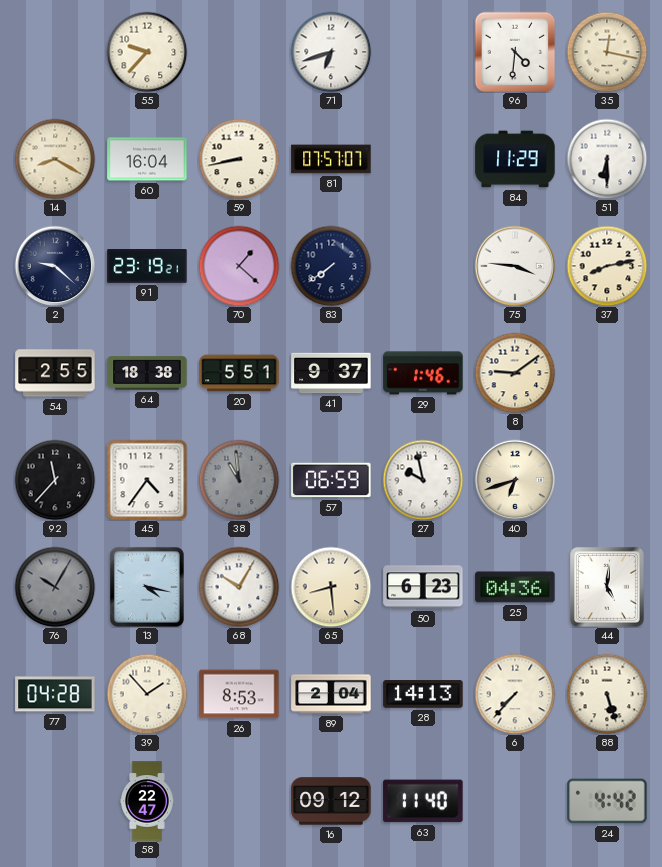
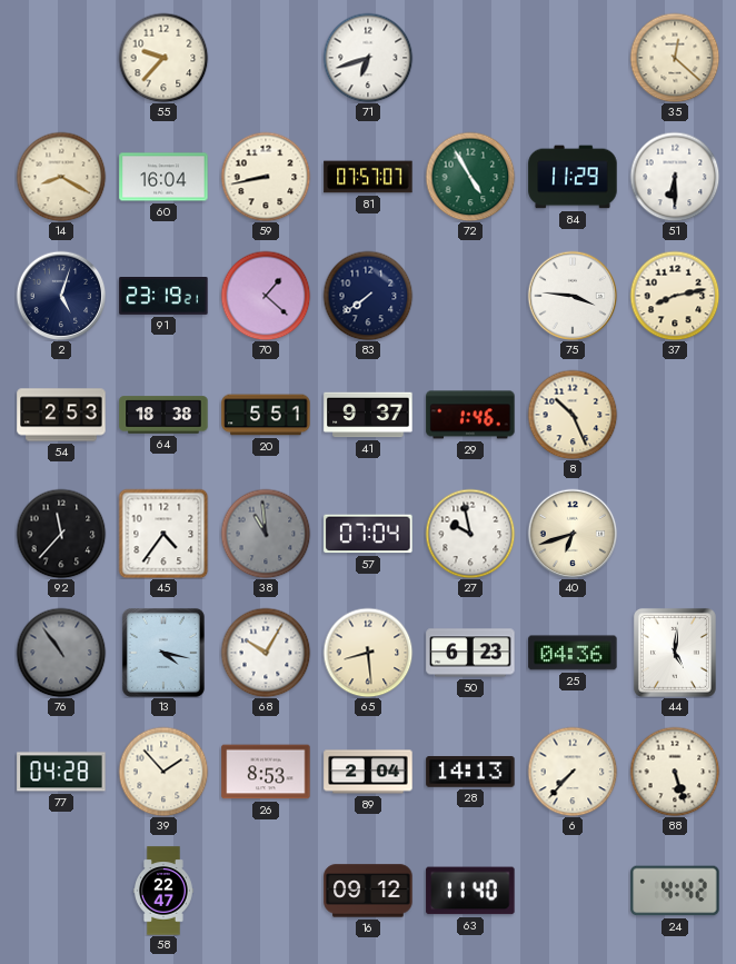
96: 4:31 -> none
35: 12:17 -> 12:22
72: none -> 4:55
2: 9:22 -> 5:03
54: 2:55 -> 2:53
8: 9:09 -> 10:26
57: 06:59 -> 07:04
76: 10:05 -> 10:54
